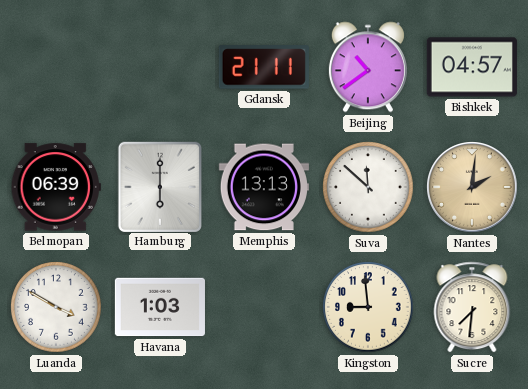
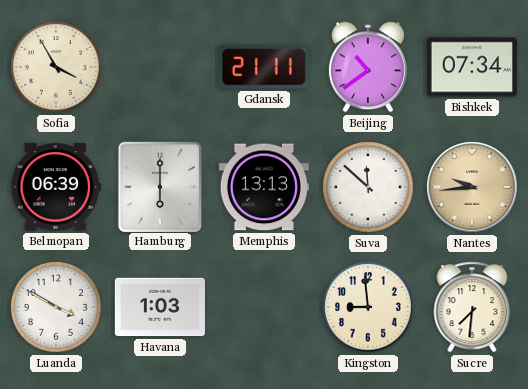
Sofia: none -> 3:55
Bishkek: 04:57 -> 07:34
Nantes: 2:01 -> 9:44
